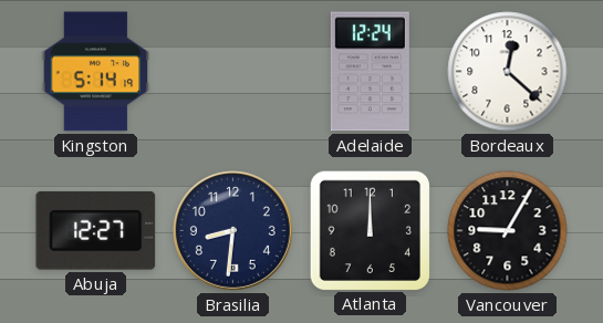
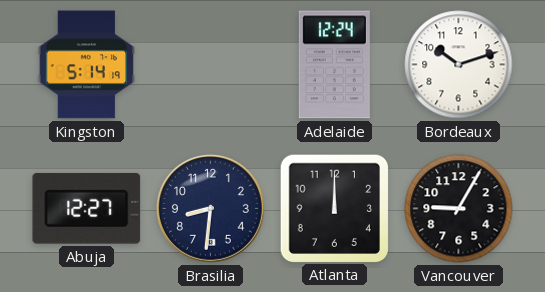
Bordeaux: 12:22 -> 10:12
